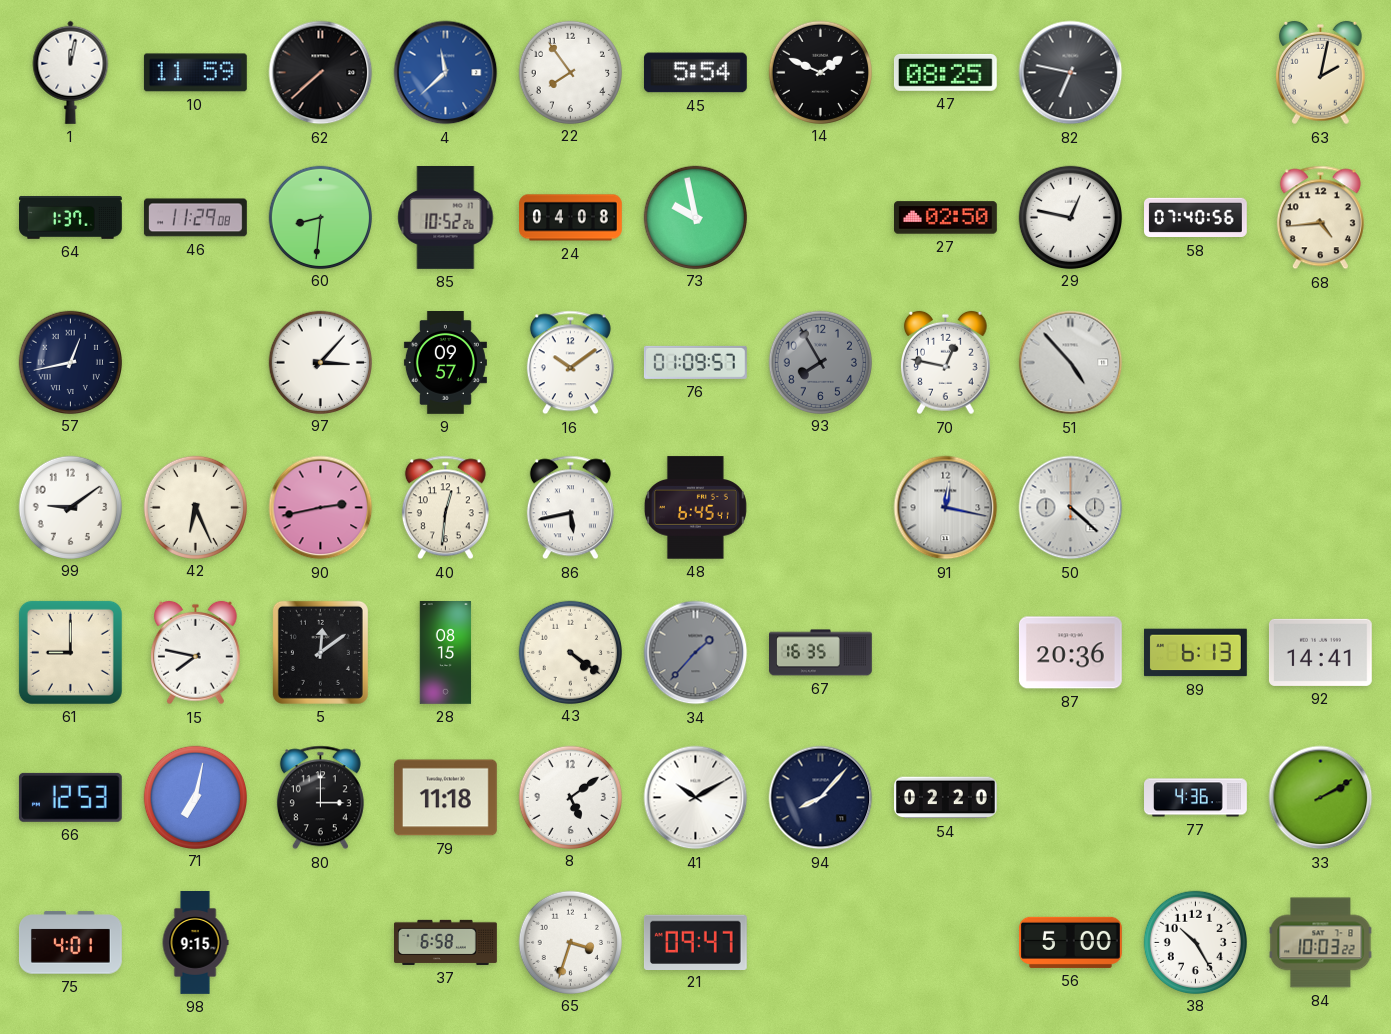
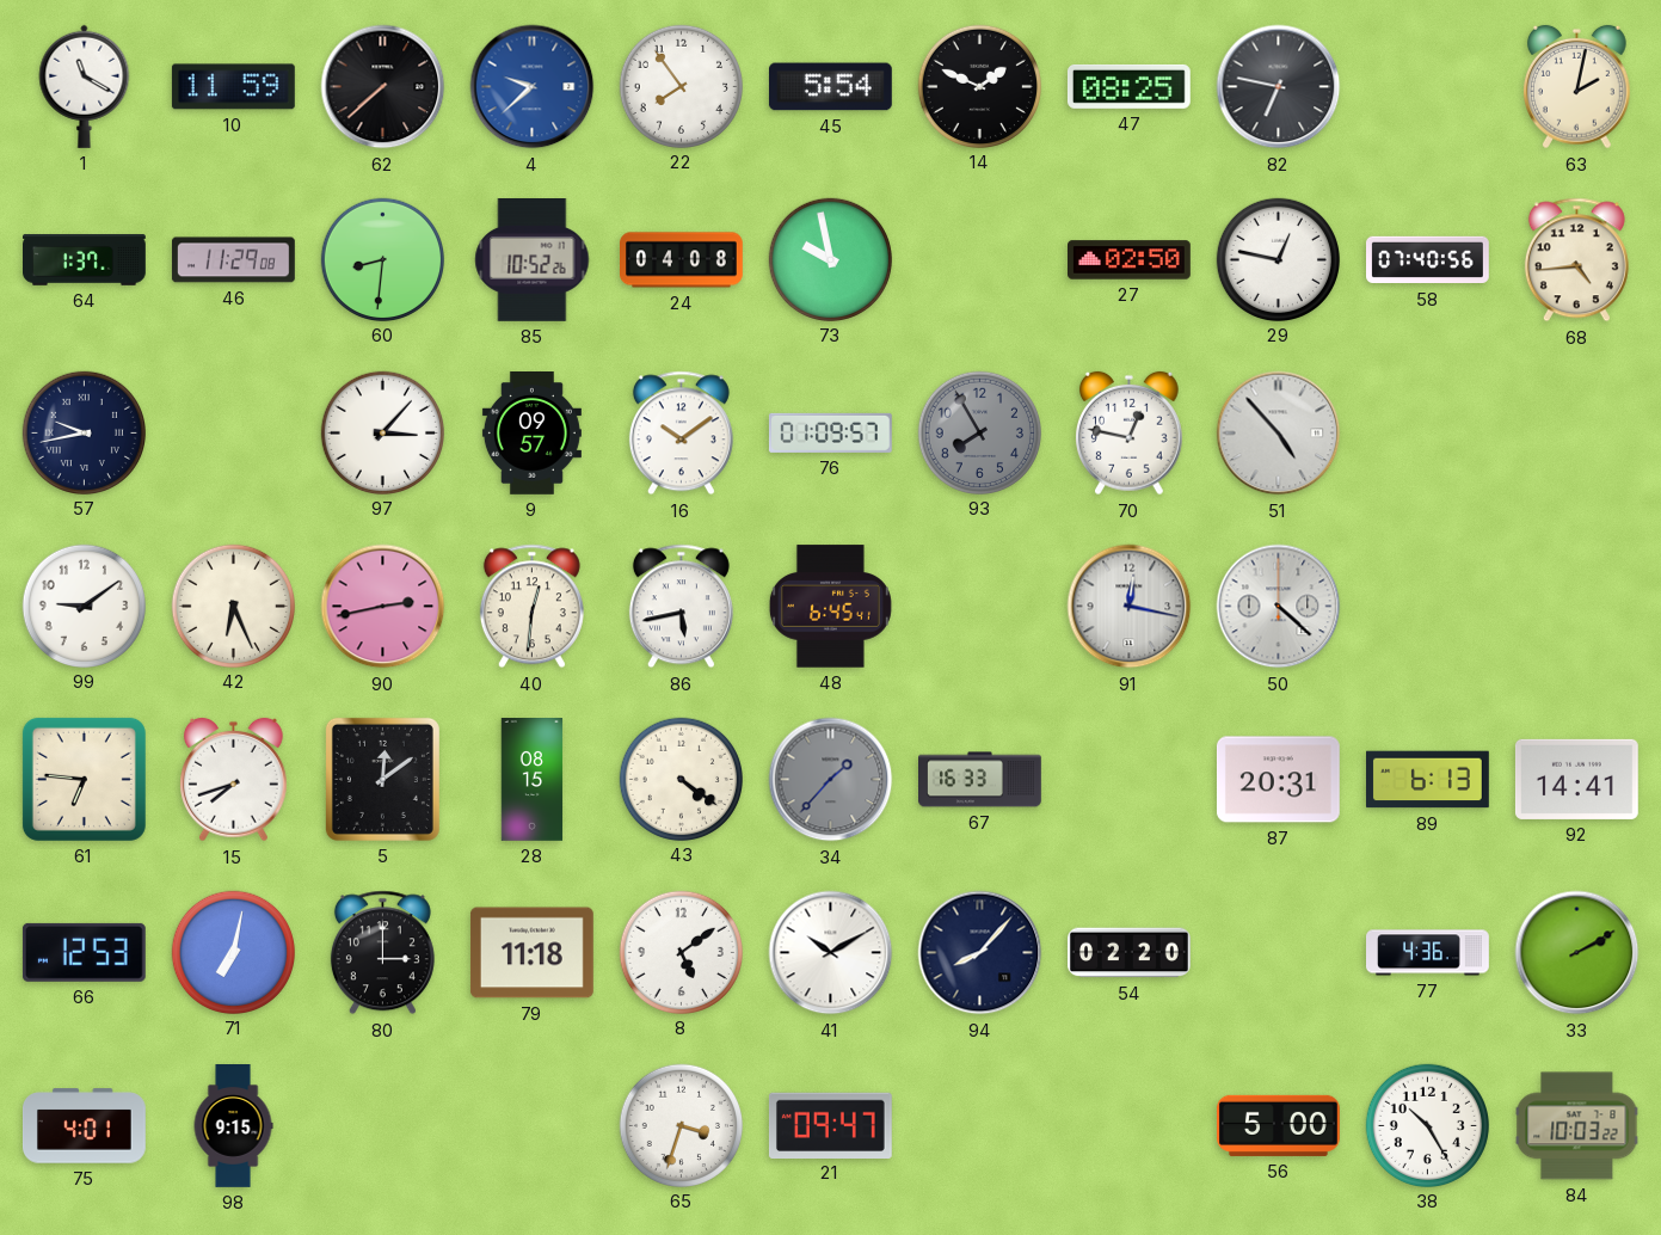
1: 12:02 -> 11:20
4: 11:38 -> 9:38
57: 12:43 -> 9:43
61: 9:00 -> 6:46
15: 7:47 -> 7:42
67: 16:35 -> 16:33
87: 20:36 -> 20:31
37: 6:58 -> none
